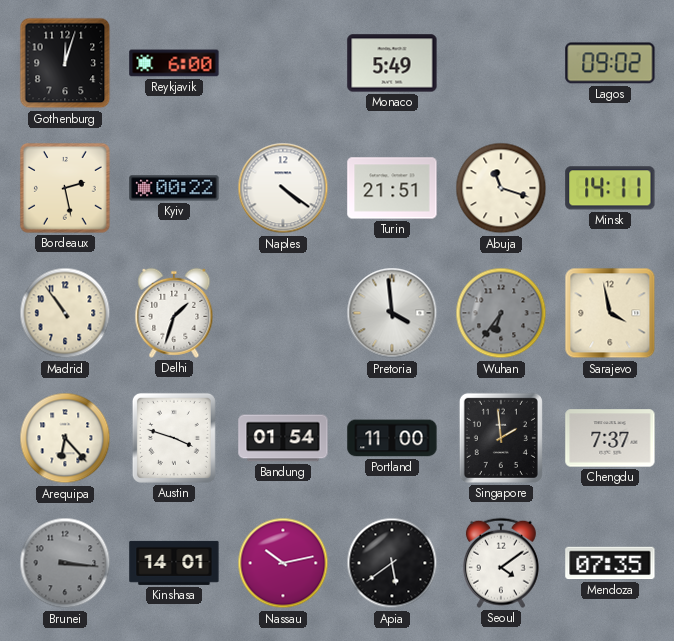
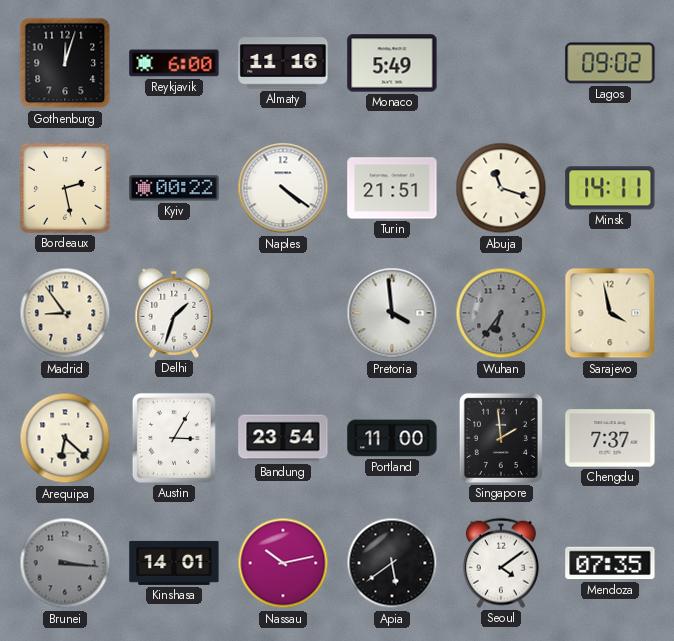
Almaty: none -> 11:16
Madrid: 10:54 -> 8:54
Arequipa: 6:23 -> 6:22
Austin: 3:48 -> 3:05
Bandung: 01:54 -> 23:54
